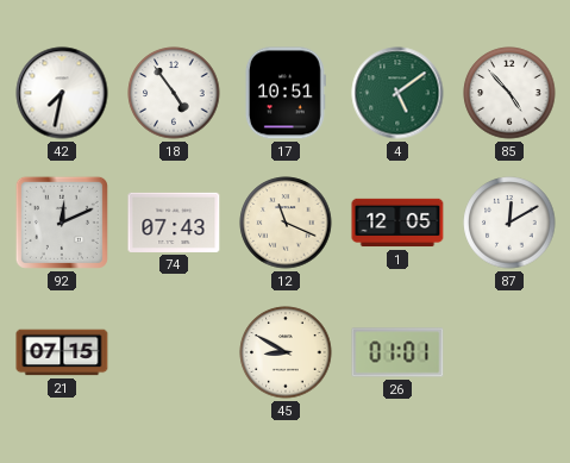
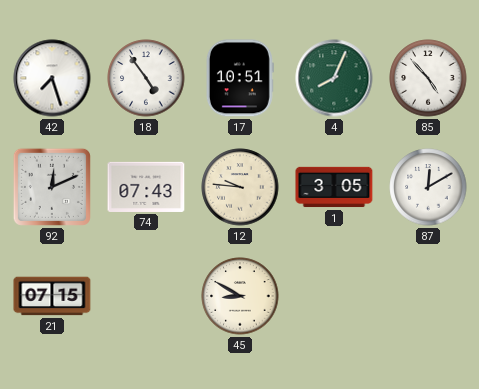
42: 7:32 -> 7:27
4: 5:09 -> 8:04
12: 11:19 -> 9:46
1: 12:05 -> 3:05
26: 01:01 -> none
